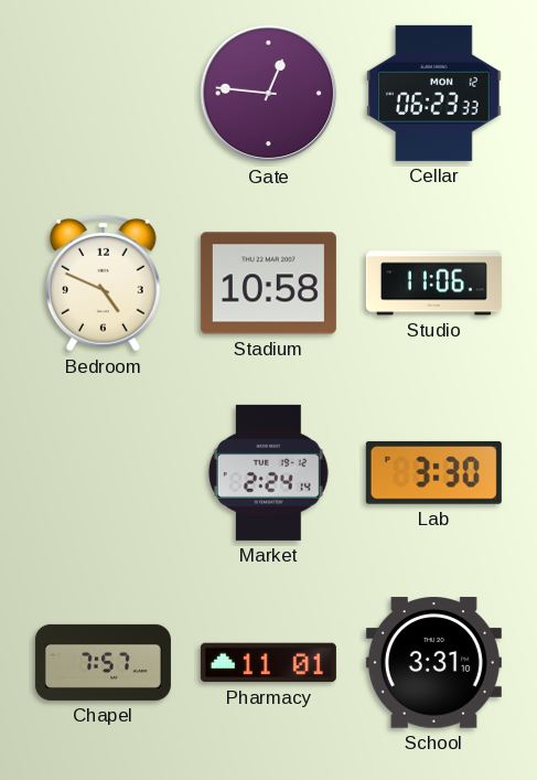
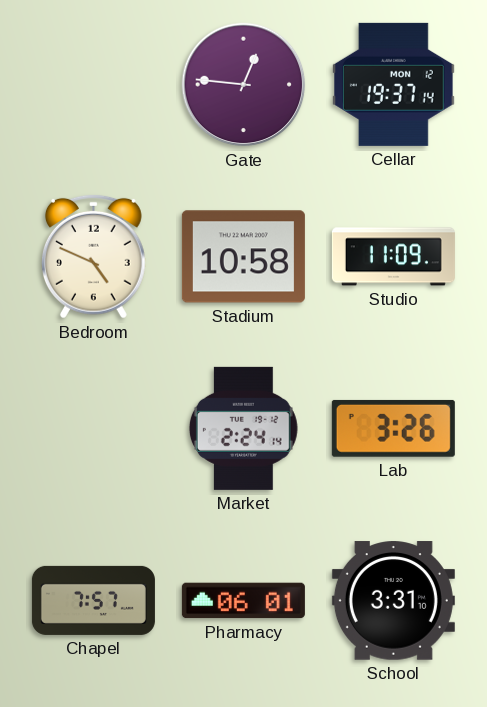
Cellar: 06:23 -> 19:37
Studio: 11:06 -> 11:09
Lab: 3:30 -> 3:26
Pharmacy: 11:01 -> 06:01
